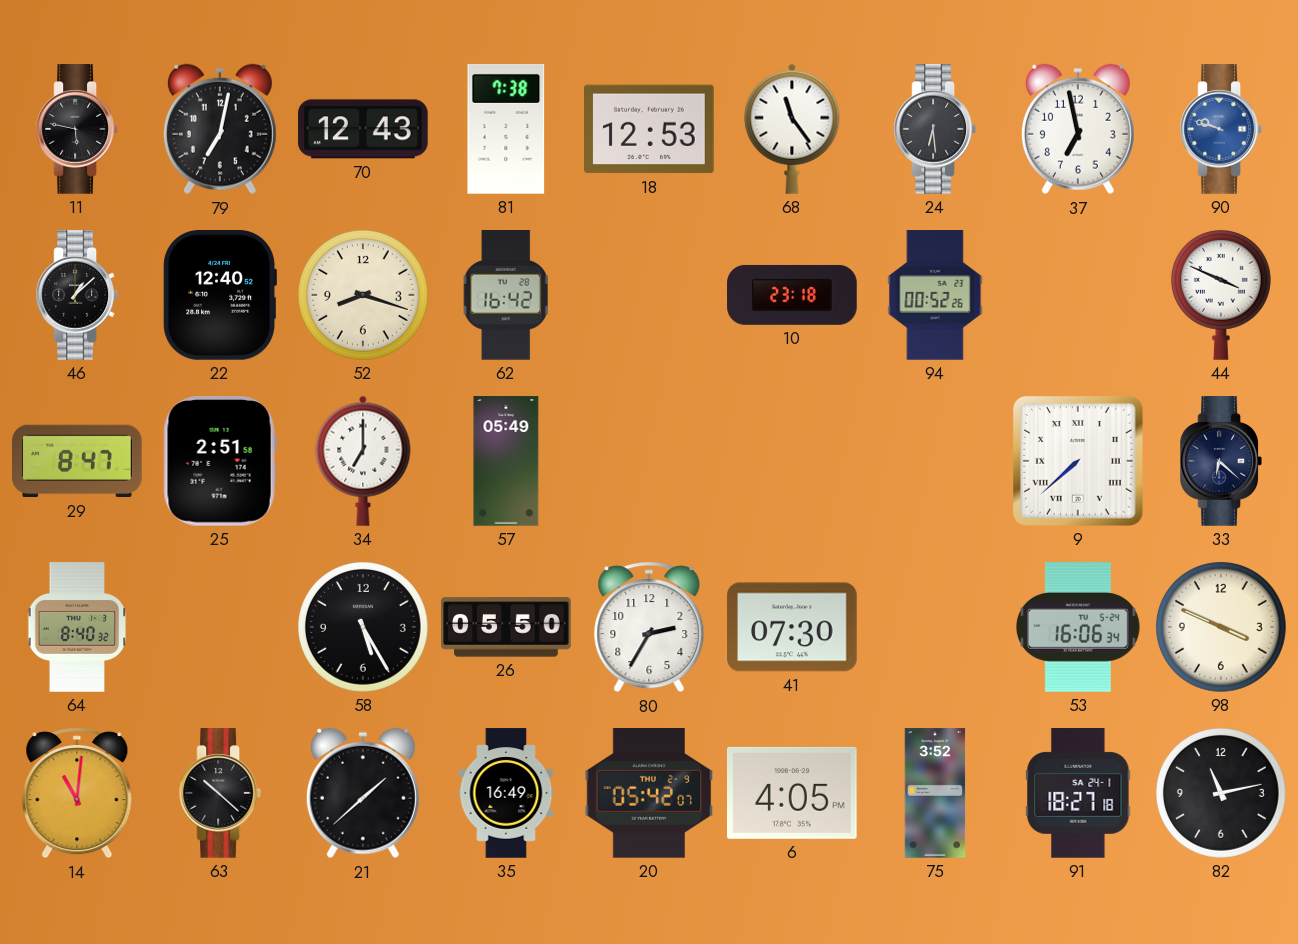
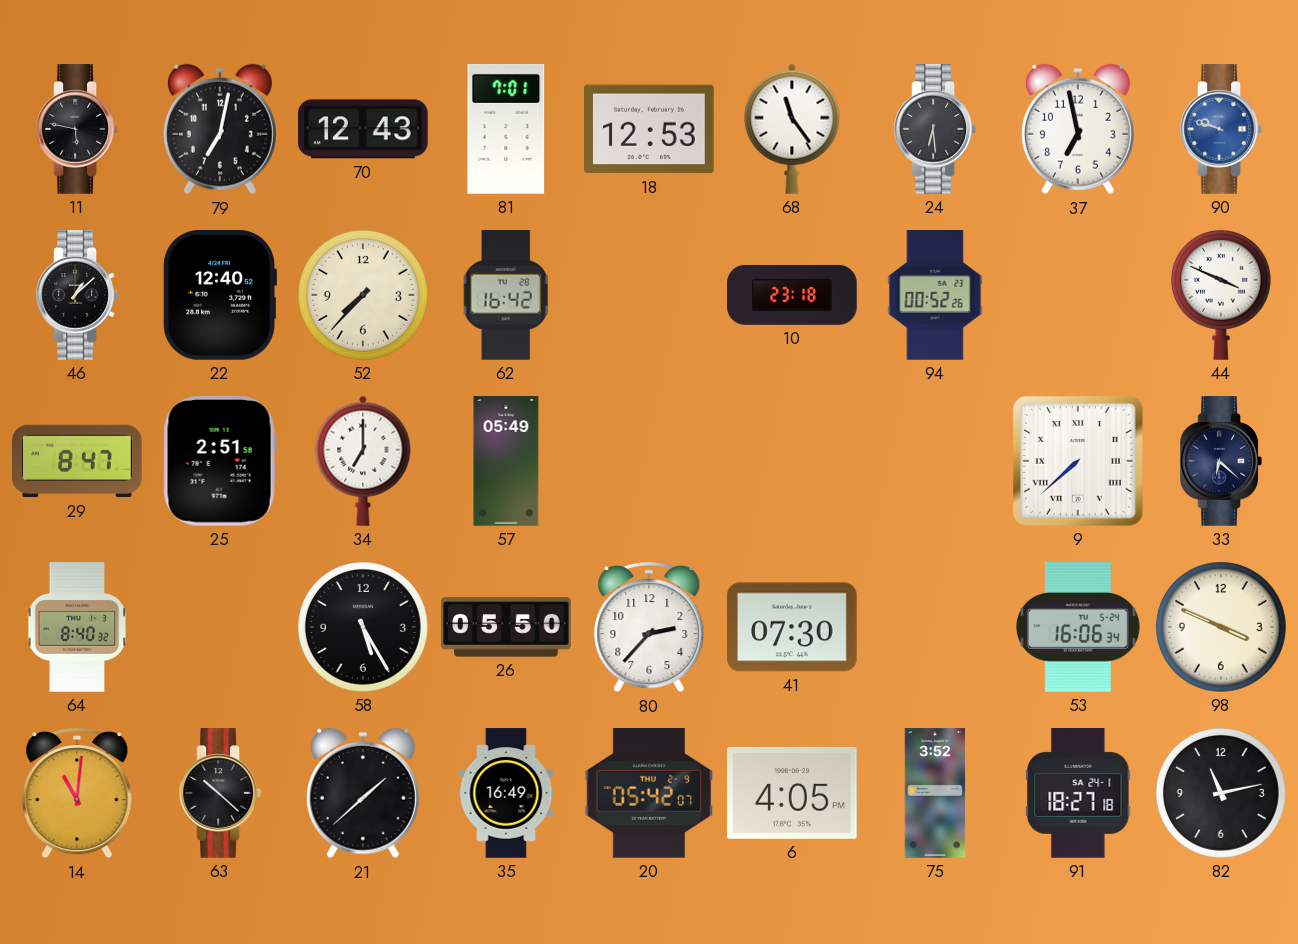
81: 7:38 -> 7:01
52: 8:18 -> 7:37
80: 2:35 -> 2:37
